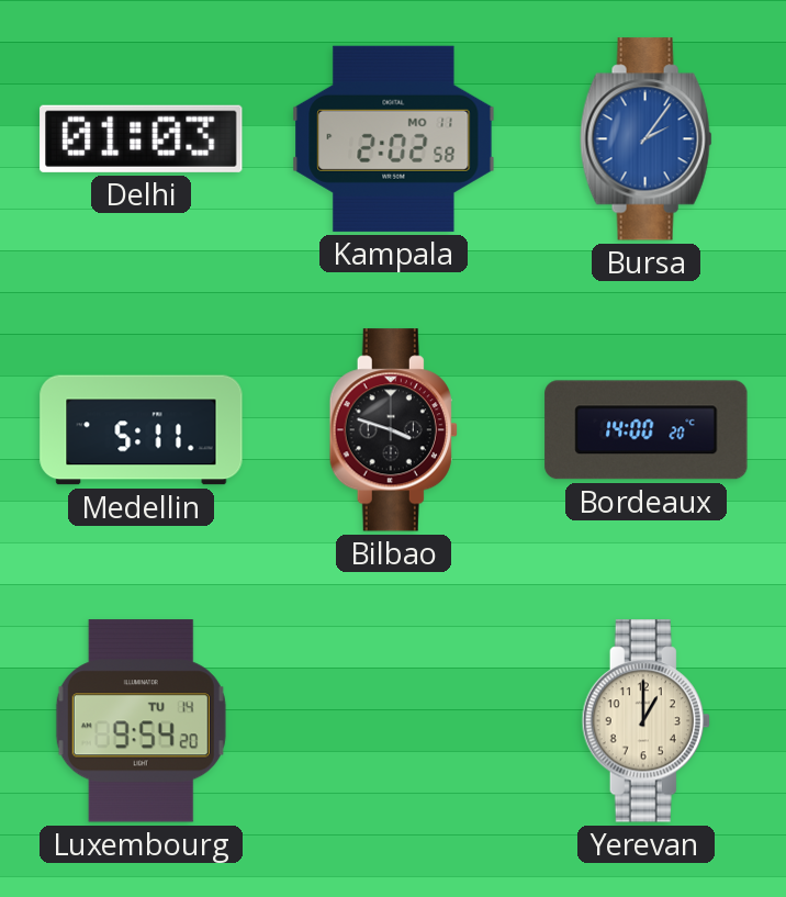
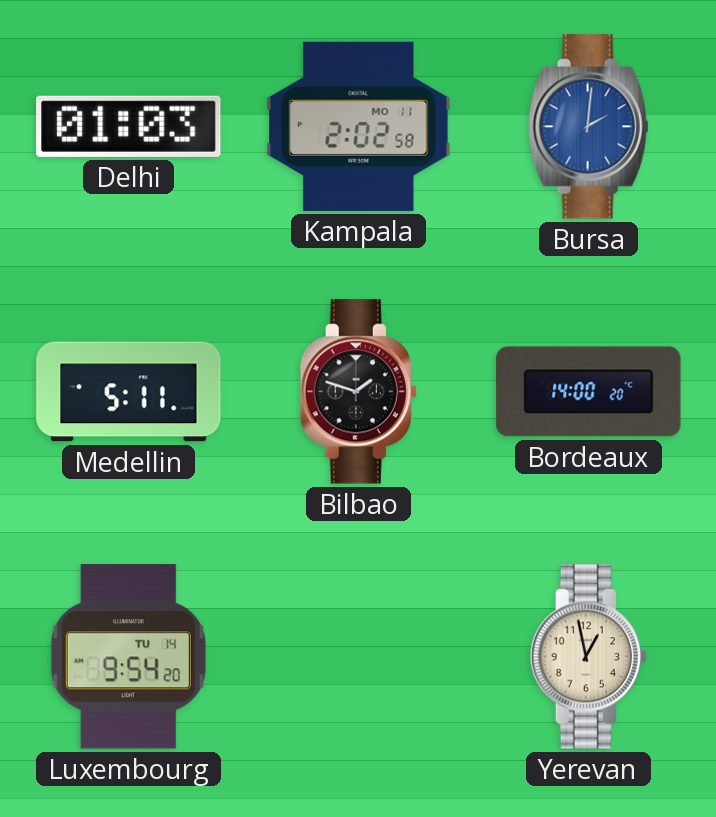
Bursa: 2:06 -> 2:01
Bilbao: 3:48 -> 1:48
Yerevan: 1:00 -> 12:58
